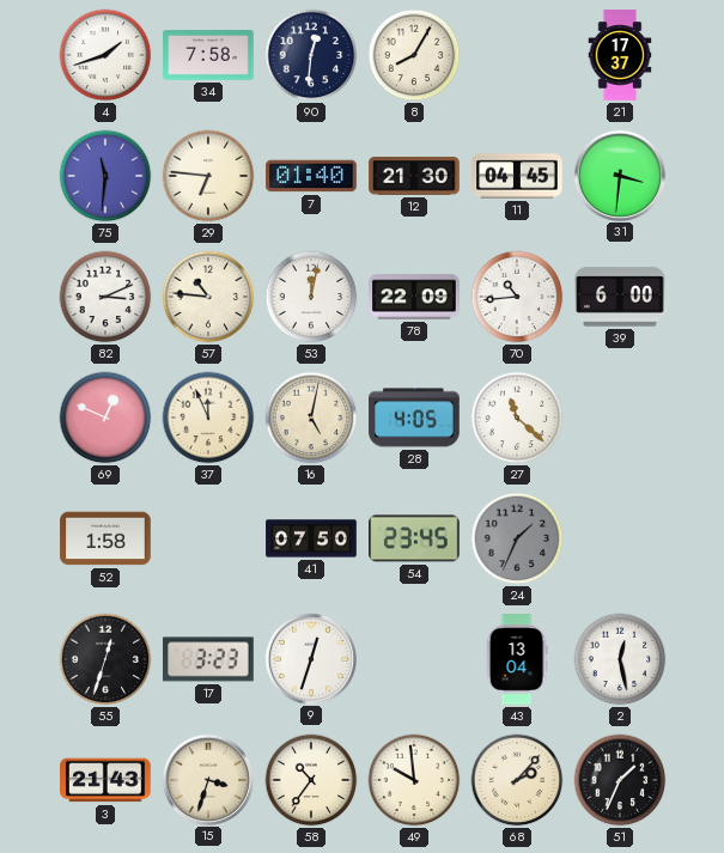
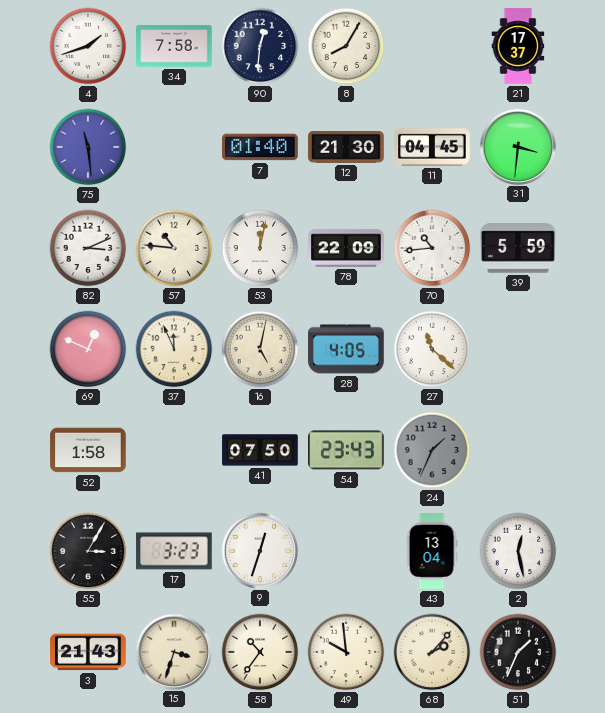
75: 11:31 -> 11:29
29: 6:46 -> none
39: 6:00 -> 5:59
54: 23:45 -> 23:43
55: 12:33 -> 3:05
